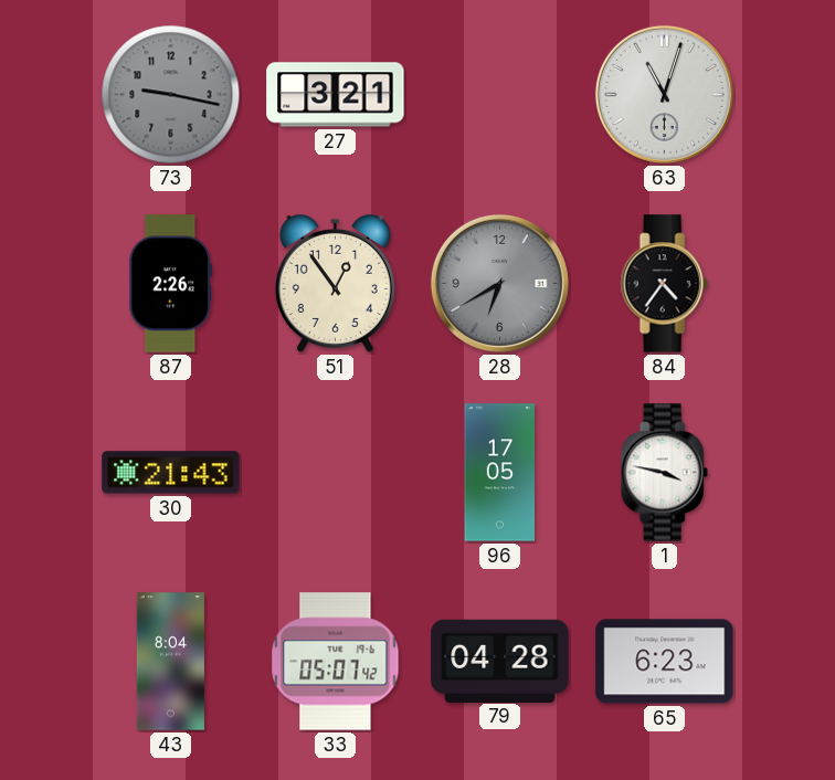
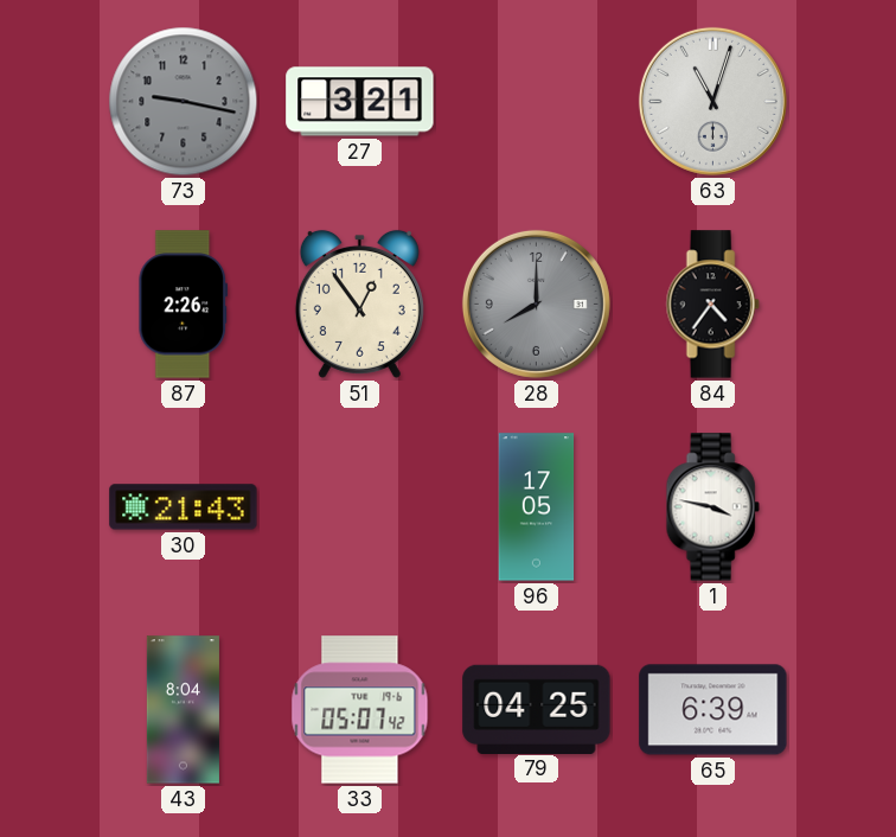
28: 6:40 -> 8:00
79: 04:28 -> 04:25
65: 6:23 -> 6:39
